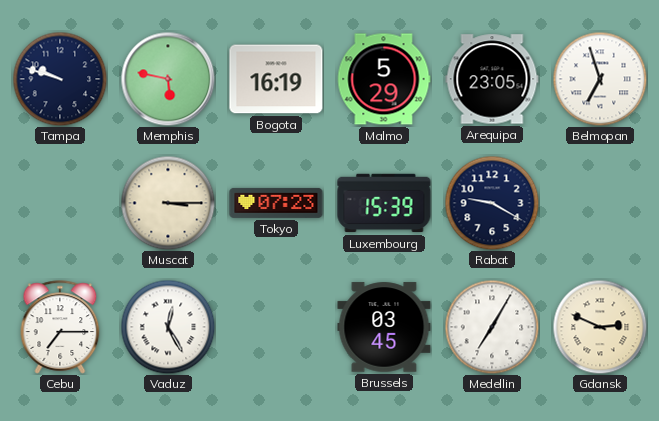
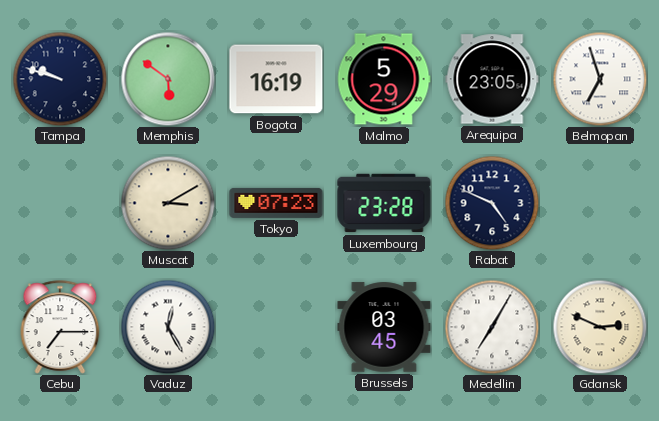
Memphis: 5:47 -> 5:51
Muscat: 3:15 -> 3:10
Luxembourg: 15:39 -> 23:28
Rabat: 9:20 -> 4:49
